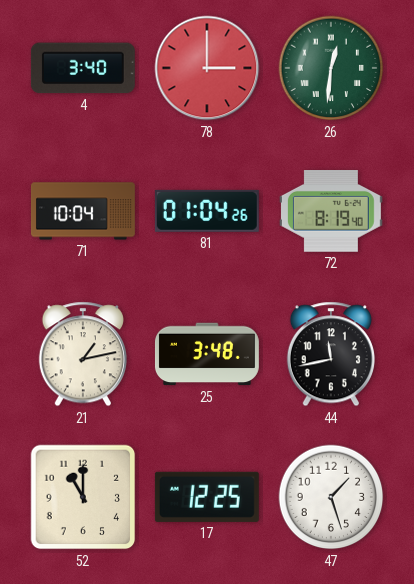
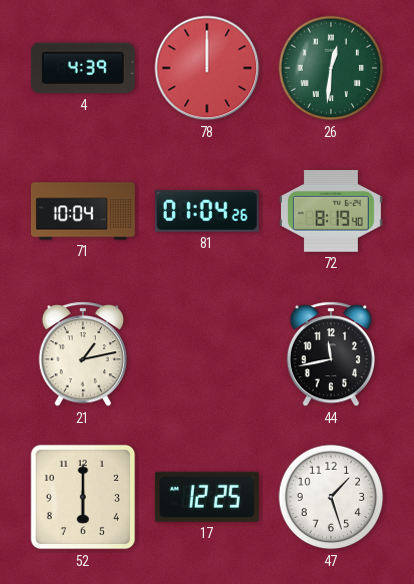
4: 3:40 -> 4:39
78: 3:00 -> 12:00
25: 3:48 -> none
52: 11:00 -> 6:00
